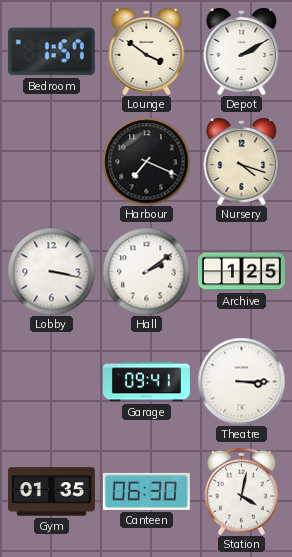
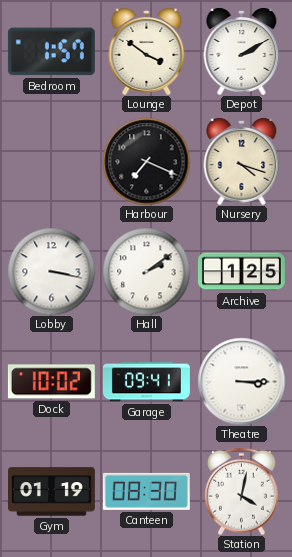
Dock: none -> 10:02
Gym: 01:35 -> 01:19
Canteen: 06:30 -> 08:30
